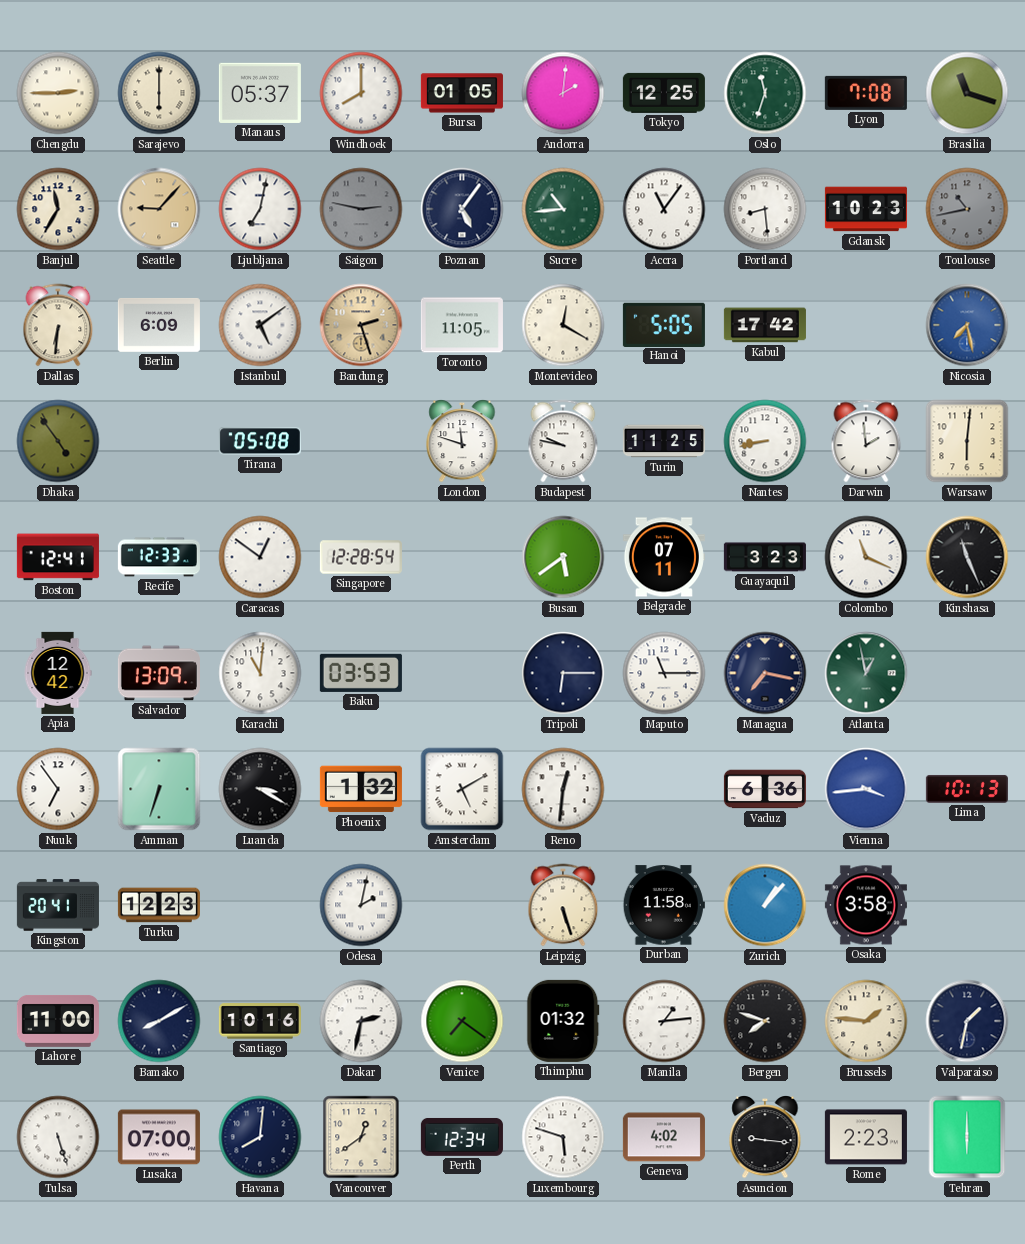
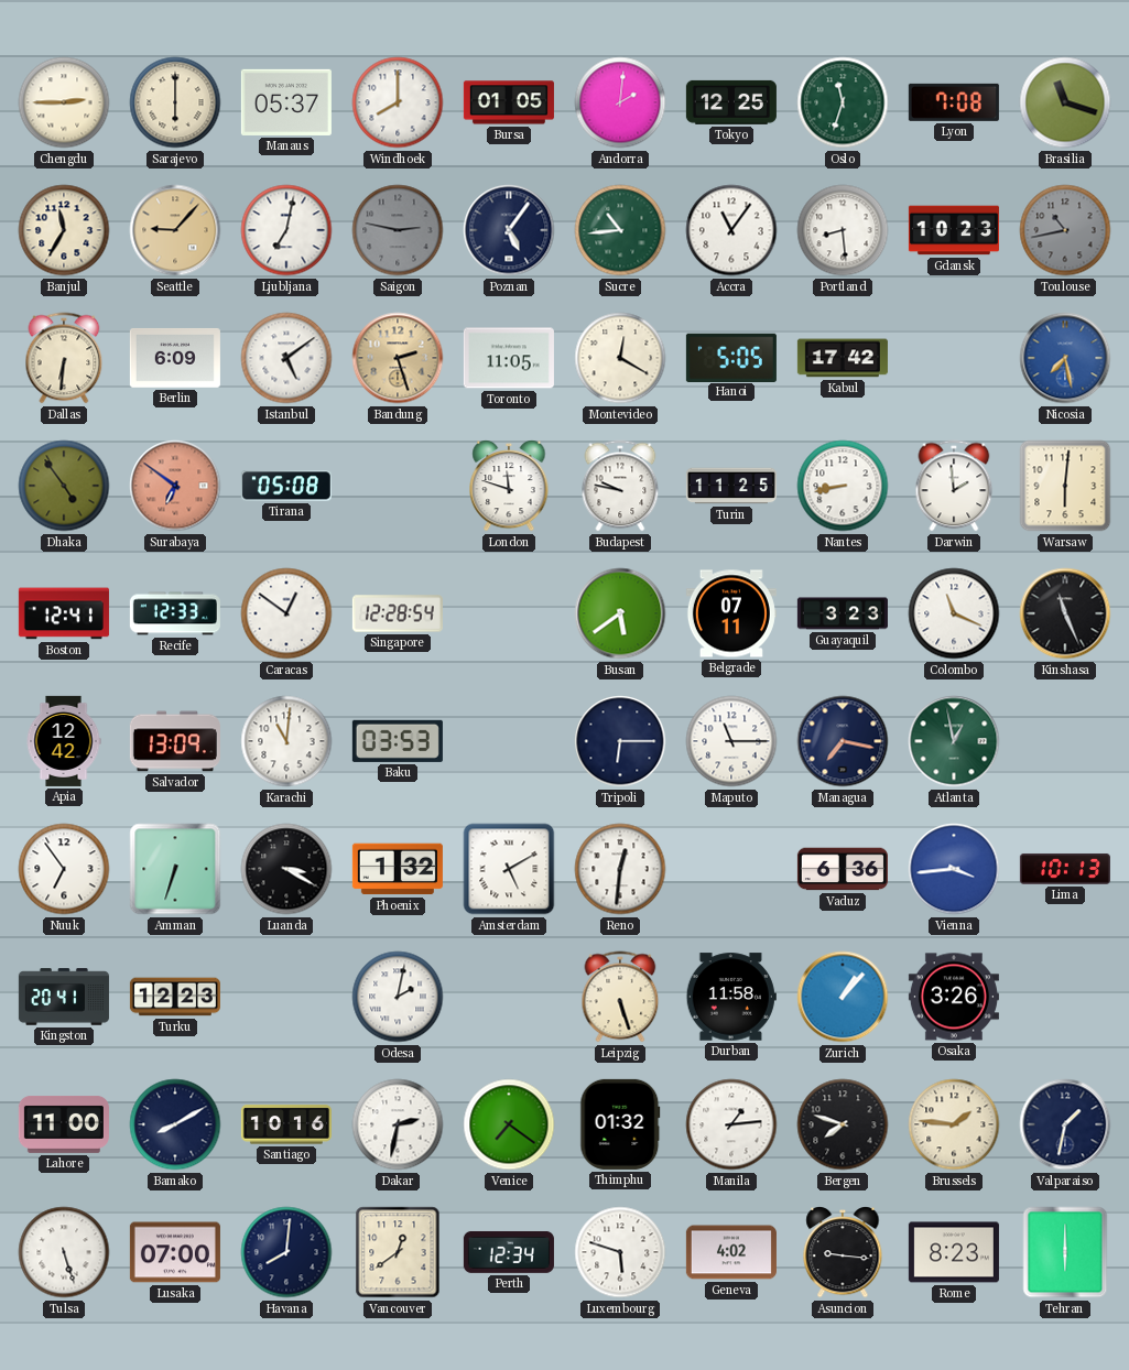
Surabaya: none -> 6:51
Osaka: 3:58 -> 3:26
Rome: 2:23 -> 8:23
